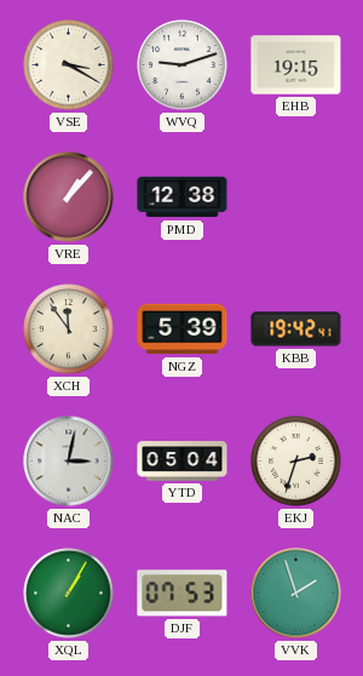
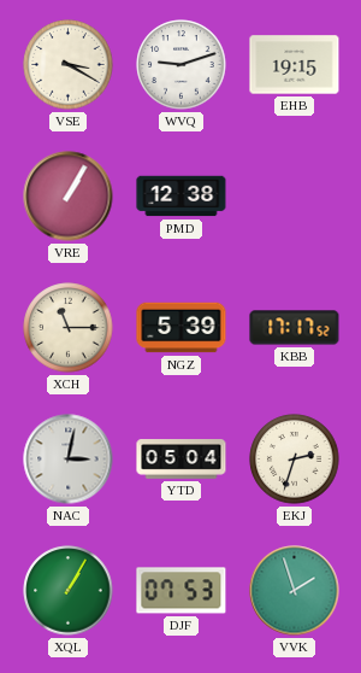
VRE: 1:07 -> 1:05
XCH: 11:54 -> 11:15
KBB: 19:42 -> 17:17
